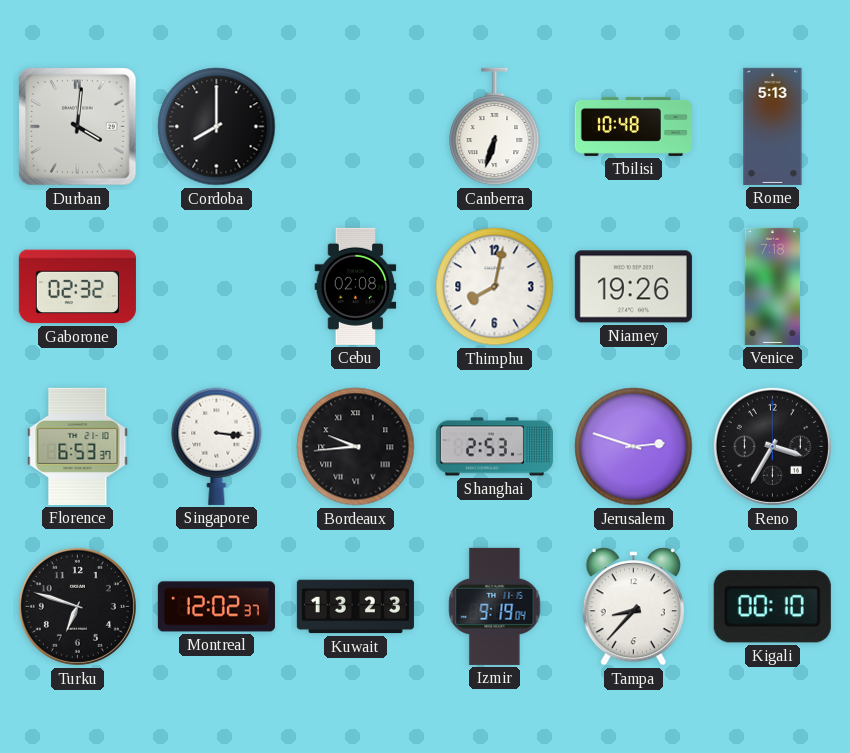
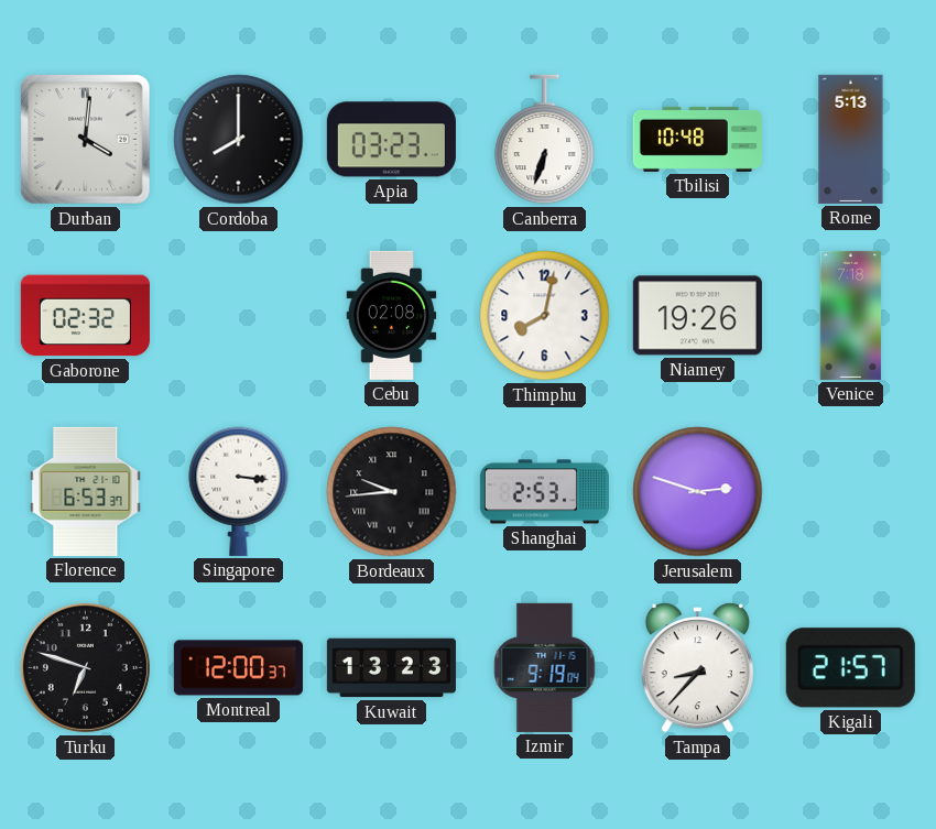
Apia: none -> 03:23
Reno: 3:35 -> none
Montreal: 12:02 -> 12:00
Kigali: 00:10 -> 21:57
